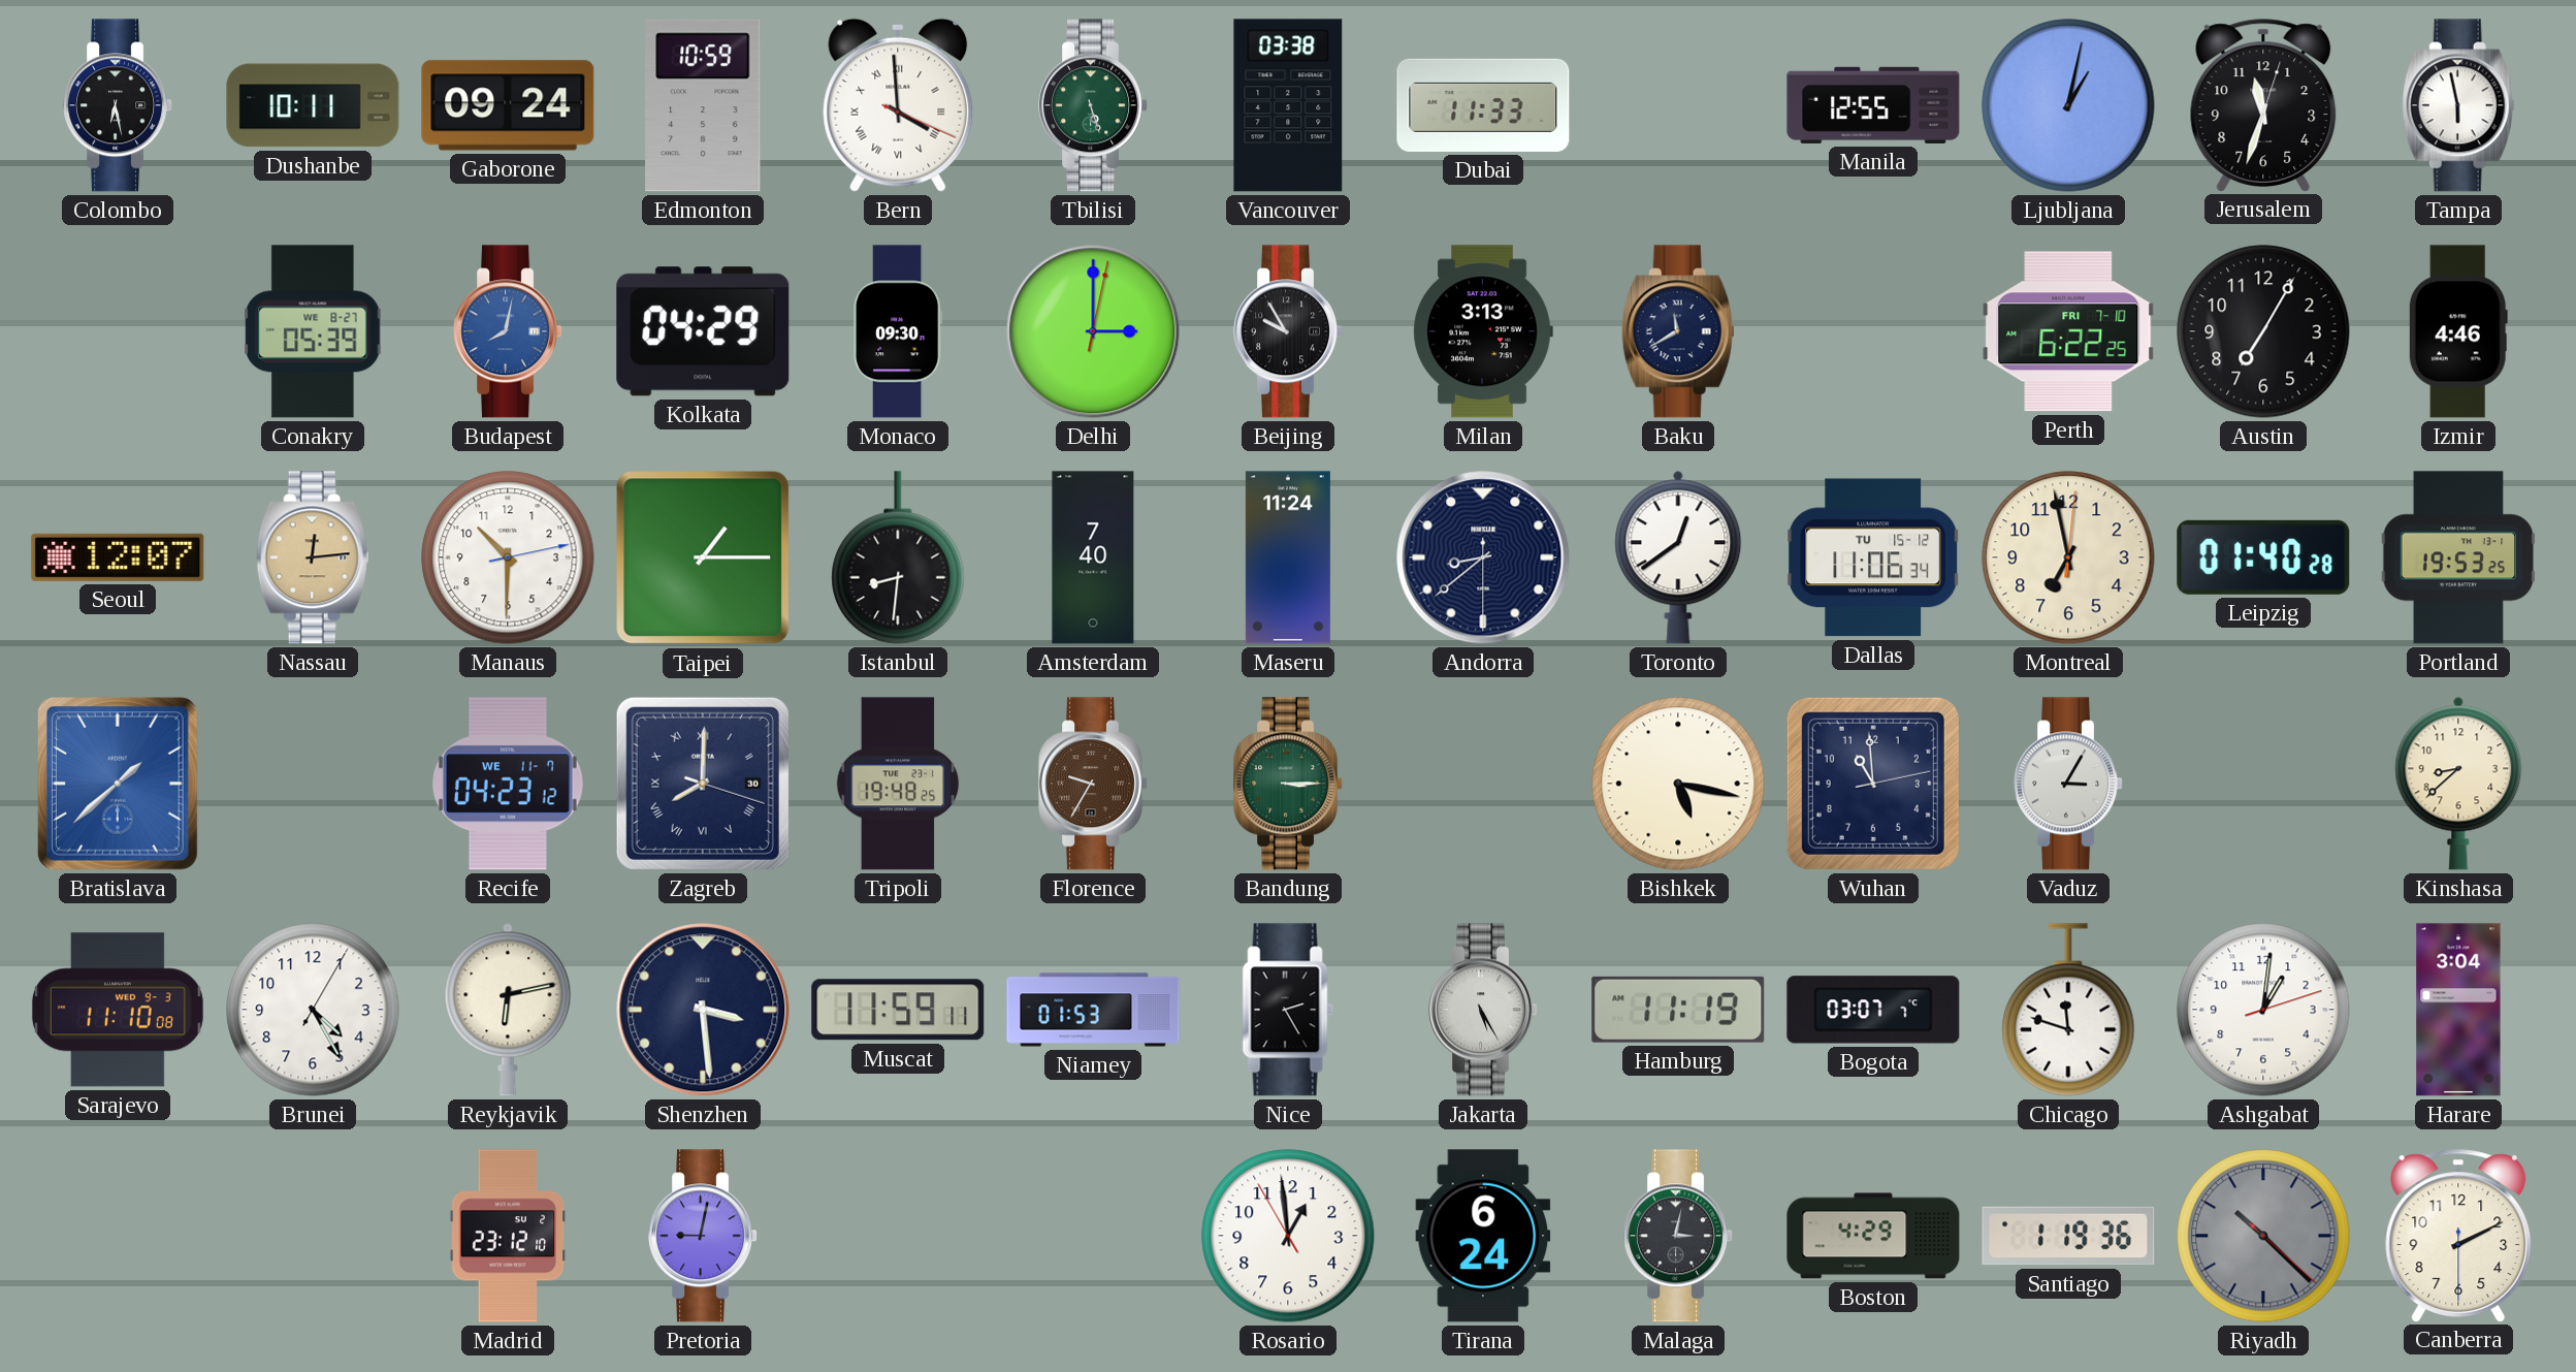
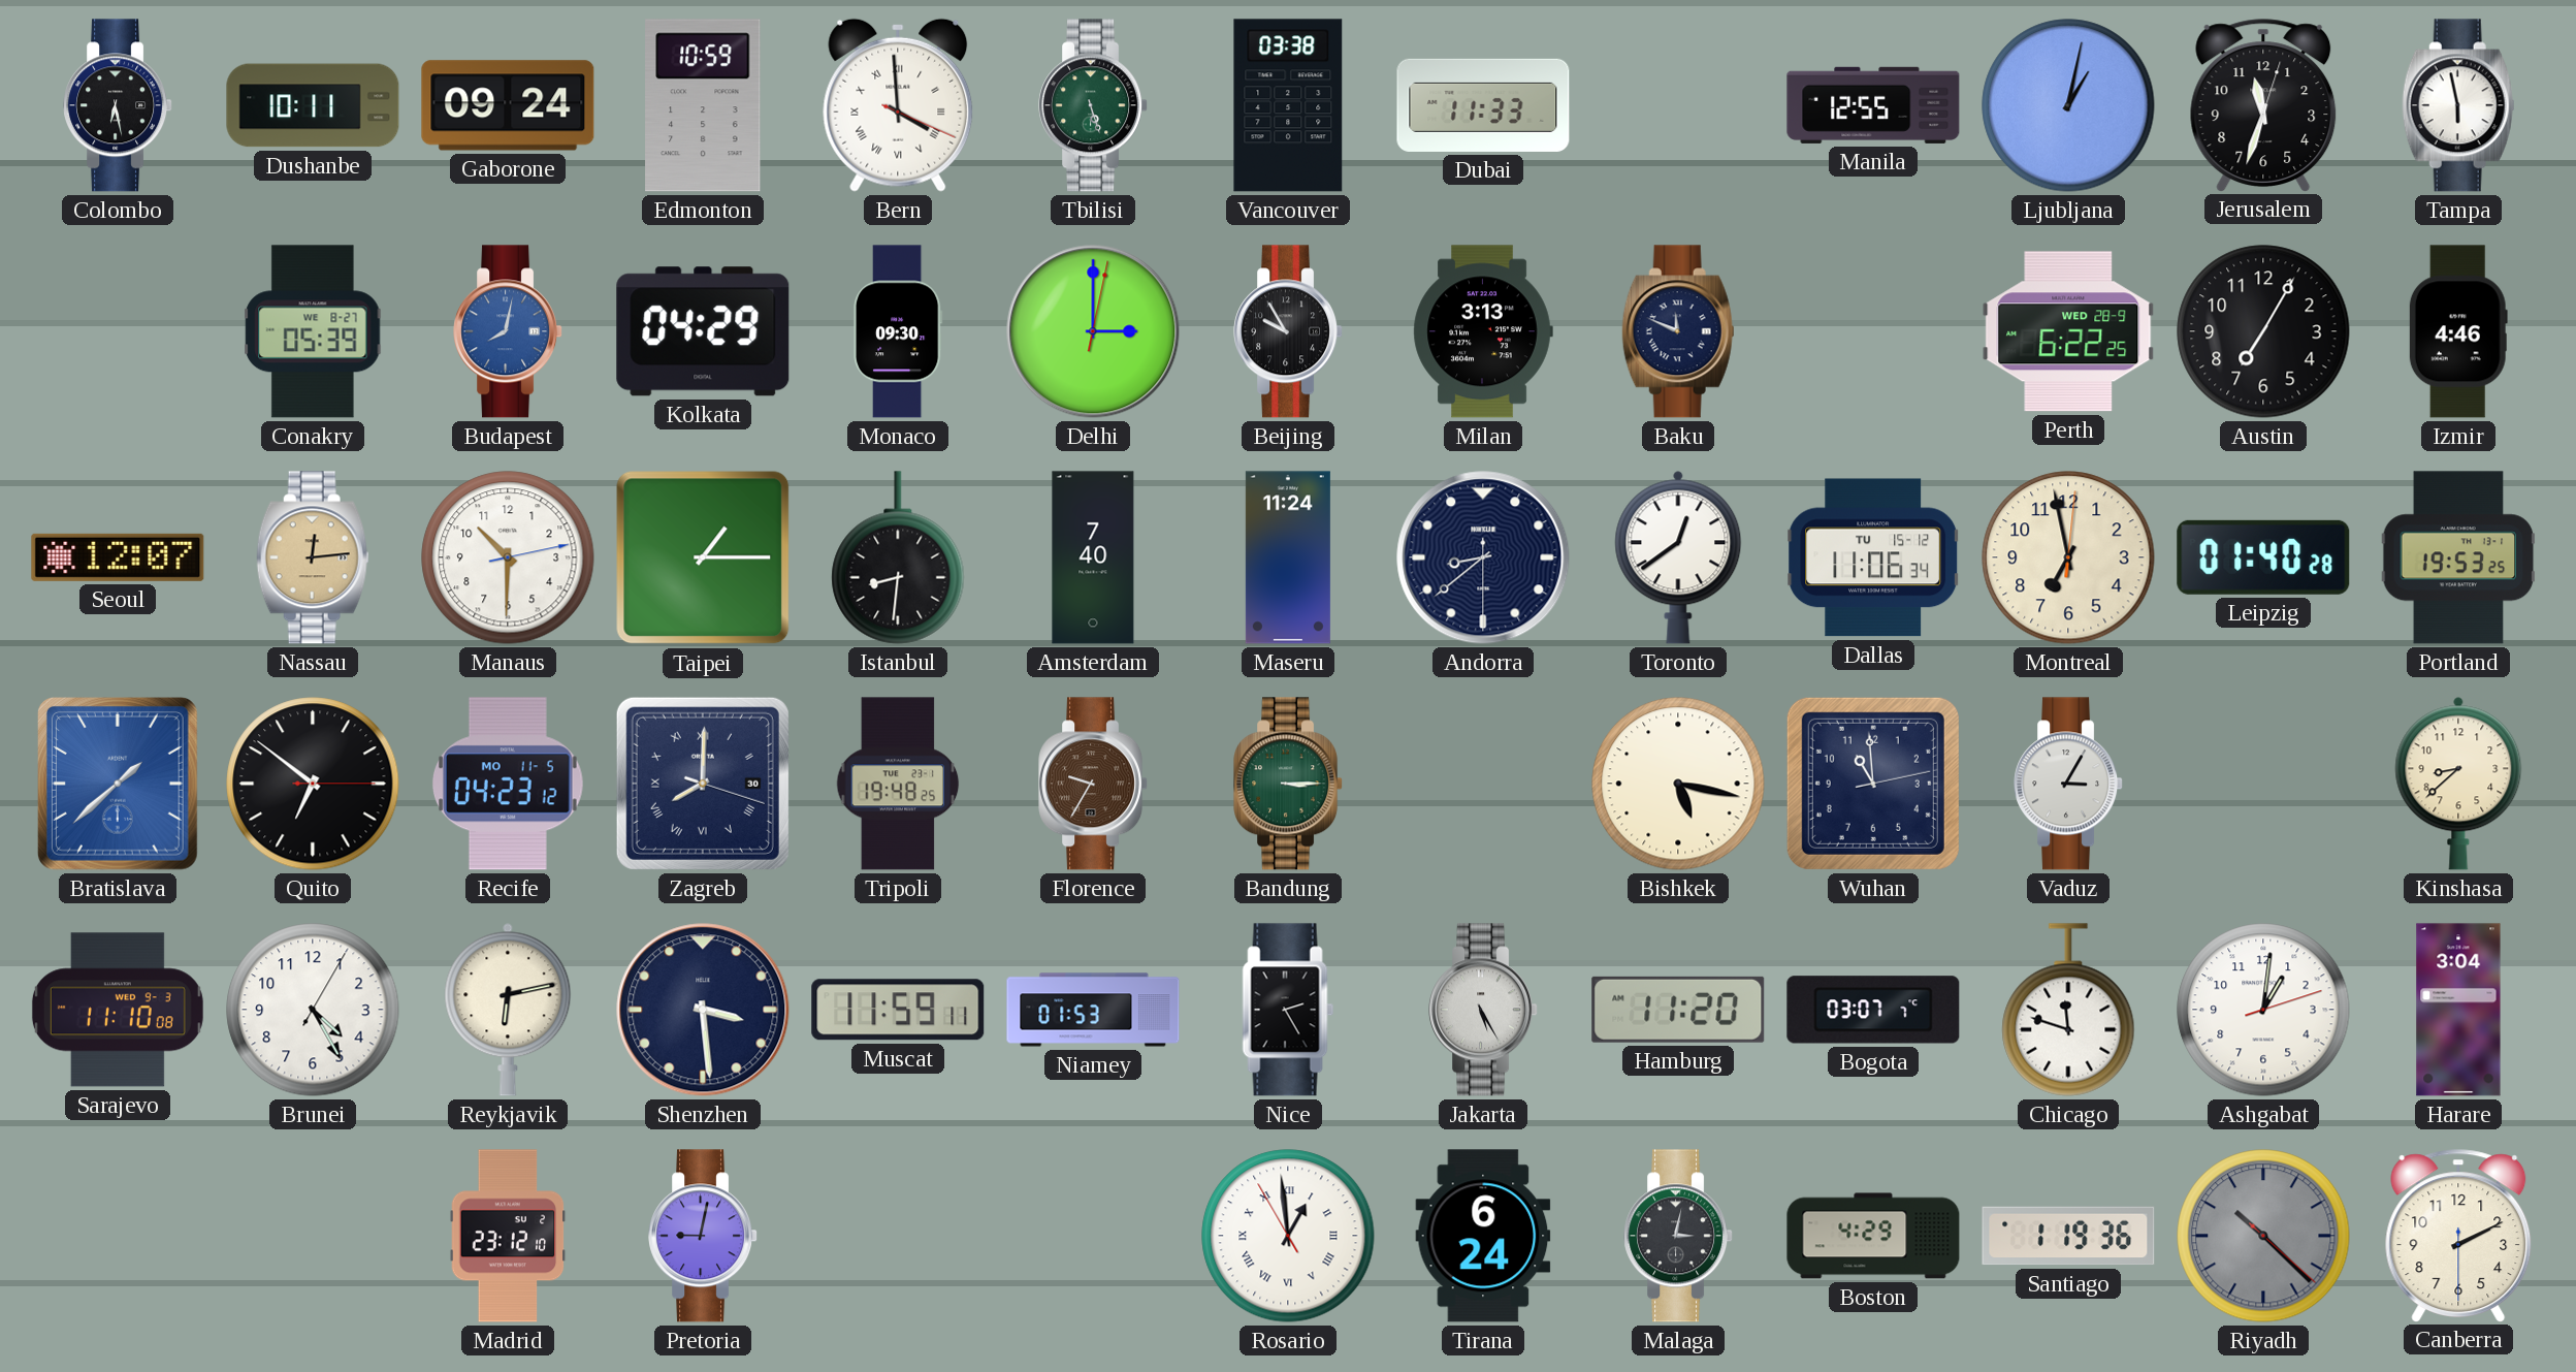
Baku: 11:40 -> 11:49
Perth date: FRI 7-10 -> WED 28-9
Quito: none -> 6:51
Recife date: WE 11-7 -> MO 11-5
Hamburg: 11:19 -> 11:20
Rosario numerals: Arabic -> Roman
